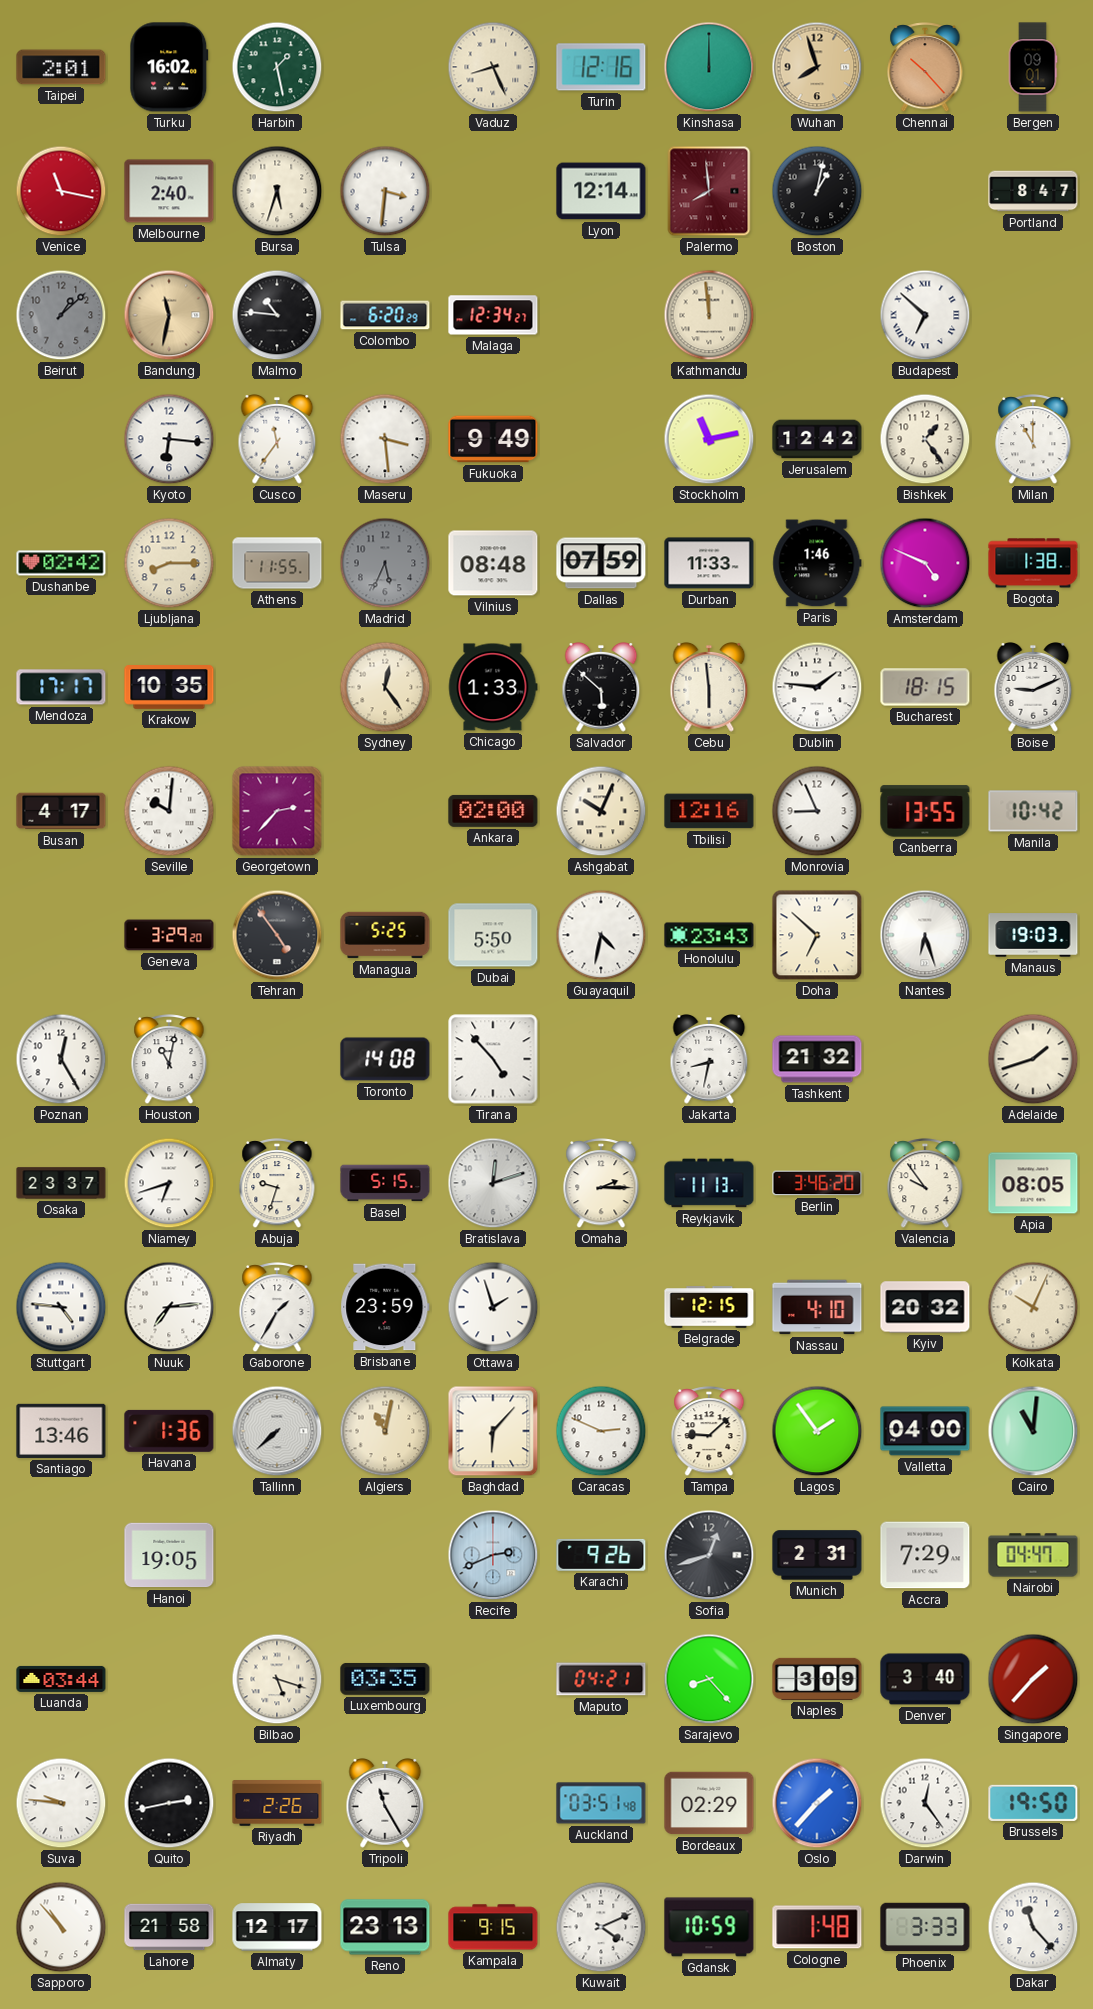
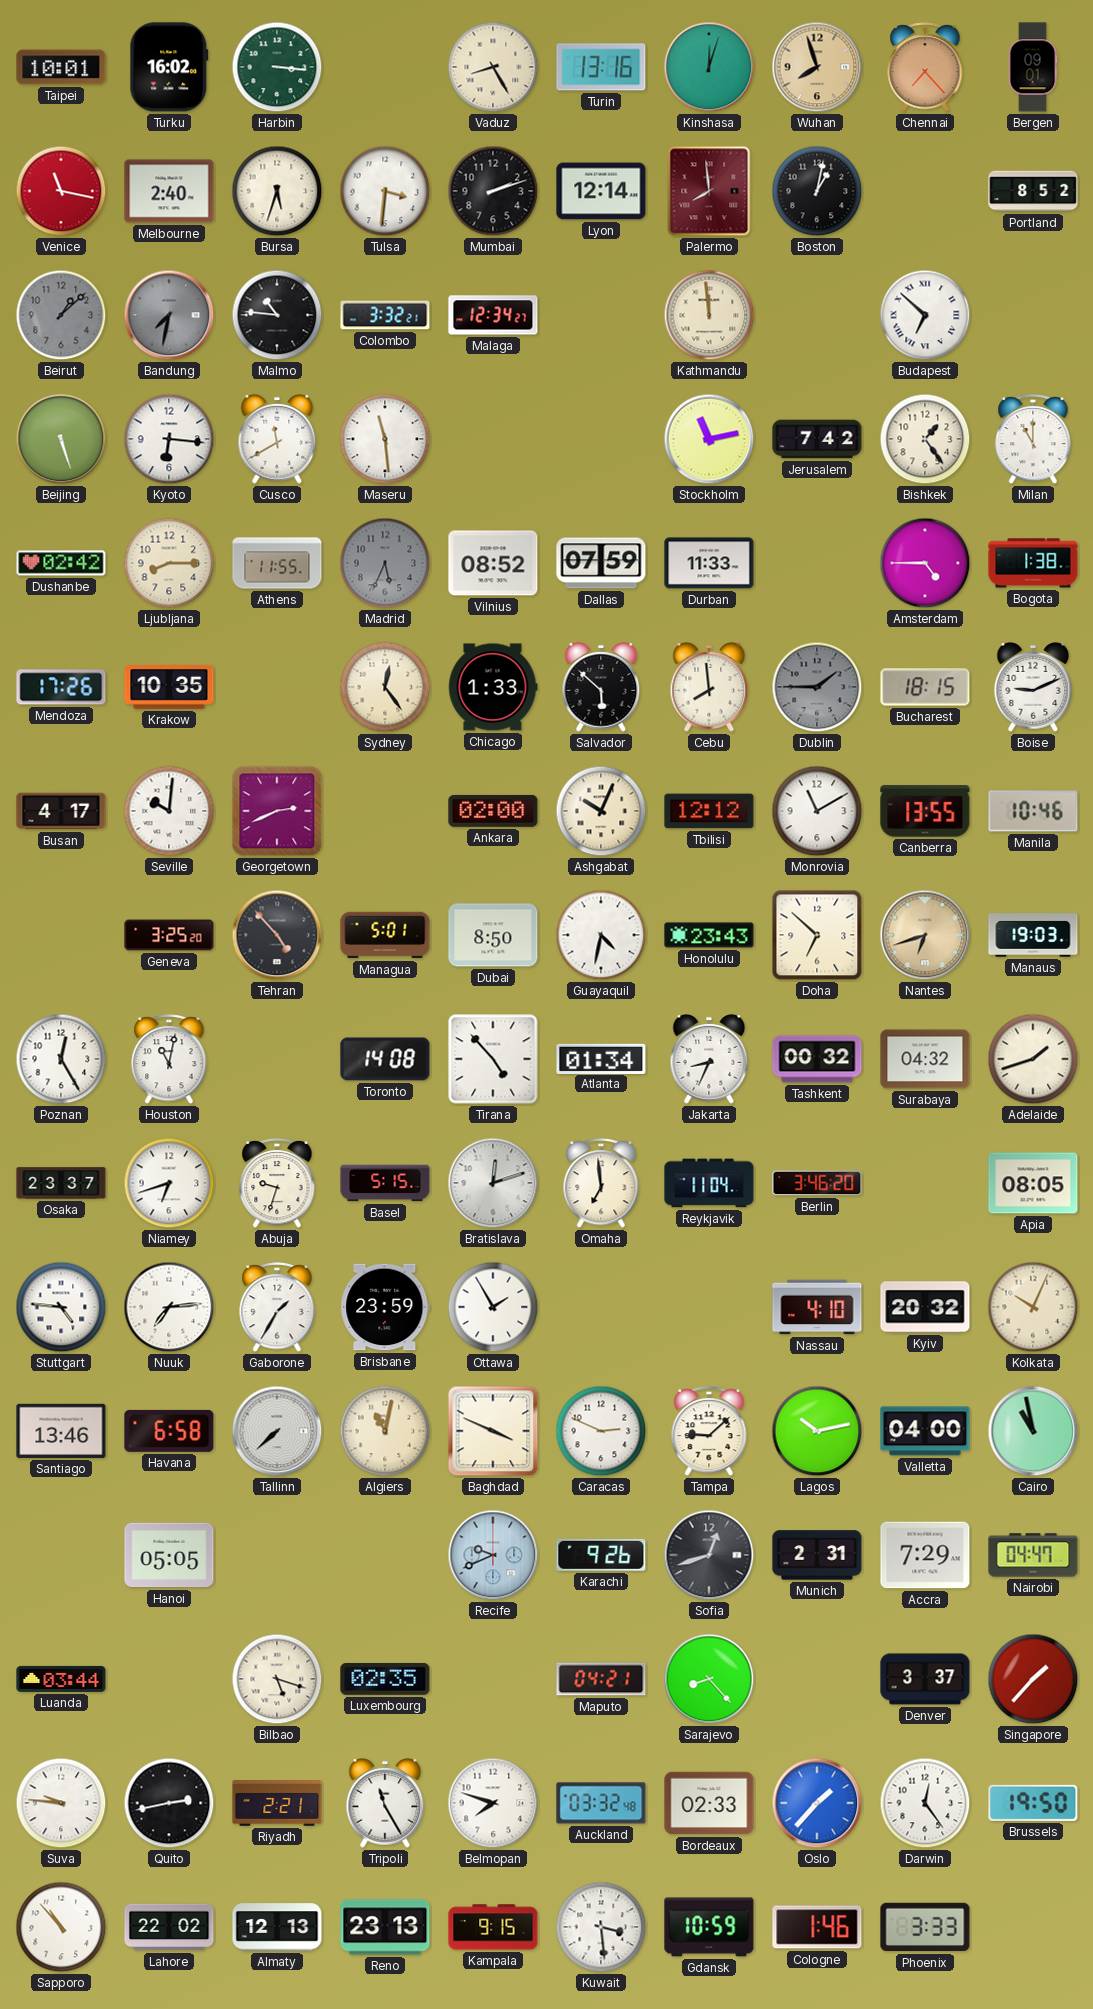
Taipei: 2:01 -> 10:01
Harbin: 1:28 -> 3:16
Vaduz: 8:26 -> 8:25
Turin: 12:16 -> 13:16
Kinshasa: 12:00 -> 12:03
Chennai: 10:23 -> 7:23
Mumbai: none -> 2:12
Portland: 8:47 -> 8:52
Bandung: 11:32 -> 7:32
Bandung dial: champagne -> grey
Colombo: 6:20 -> 3:32
Beijing: none -> 5:27
Cusco: 11:36 -> 11:40
Maseru: 3:29 -> 11:29
Fukuoka: 9:49 -> none
Jerusalem: 12:42 -> 7:42
Vilnius: 08:48 -> 08:52
Paris: 1:46 -> none
Amsterdam: 4:49 -> 4:45
Mendoza: 17:17 -> 17:26
Cebu: 5:59 -> 7:59
Dublin: 1:46 -> 1:45
Dublin dial: white -> grey
Georgetown: 2:37 -> 2:41
Tbilisi: 12:16 -> 12:12
Monrovia: 8:56 -> 11:10
Manila: 10:42 -> 10:46
Geneva: 3:29 -> 3:25
Tehran: 4:54 -> 4:53
Managua: 5:25 -> 5:01
Dubai: 5:50 -> 8:50
Nantes: 6:27 -> 6:42
Nantes dial: white -> champagne
Atlanta: none -> 01:34
Jakarta: 8:32 -> 8:34
Tashkent: 21:32 -> 00:32
Surabaya: none -> 04:32
Omaha: 2:15 -> 6:59
Reykjavik: 11:13 -> 11:04
Valencia: 9:54 -> none
Ottawa: 1:57 -> 1:55
Belgrade: 12:15 -> none
Havana: 1:36 -> 6:58
Baghdad: 6:07 -> 3:49
Lagos: 1:54 -> 10:13
Cairo: 11:01 -> 10:58
Hanoi: 19:05 -> 05:05
Recife: 2:41 -> 9:41
Luxembourg: 03:35 -> 02:35
Naples: 3:09 -> none
Denver: 3:40 -> 3:37
Riyadh: 2:26 -> 2:21
Belmopan: none -> 7:48
Auckland: 03:51 -> 03:32
Bordeaux: 02:29 -> 02:33
Lahore: 21:58 -> 22:02
Almaty: 12:17 -> 12:13
Kuwait: 4:11 -> 3:29
Cologne: 1:48 -> 1:46
Dakar: 11:23 -> none
